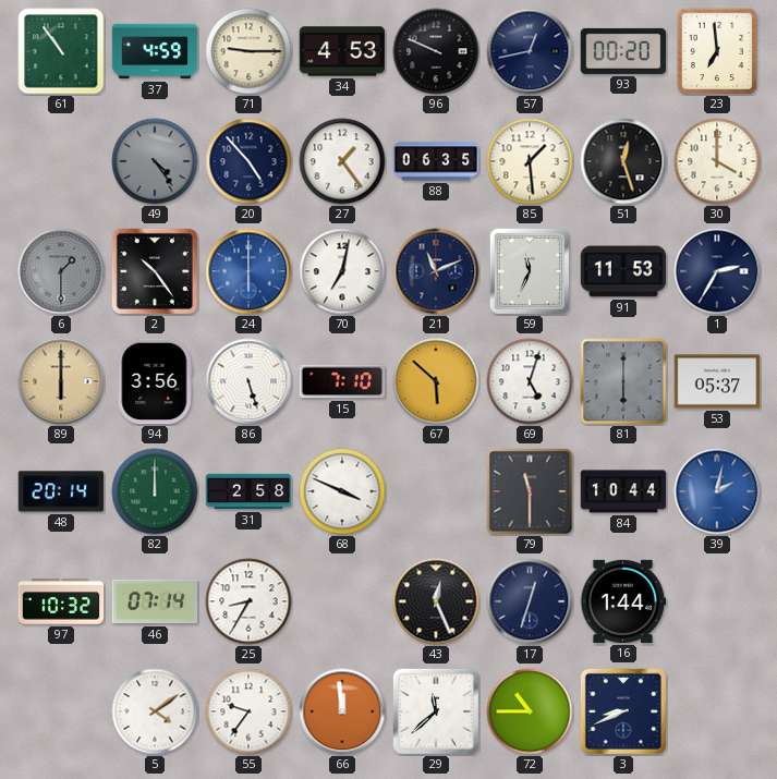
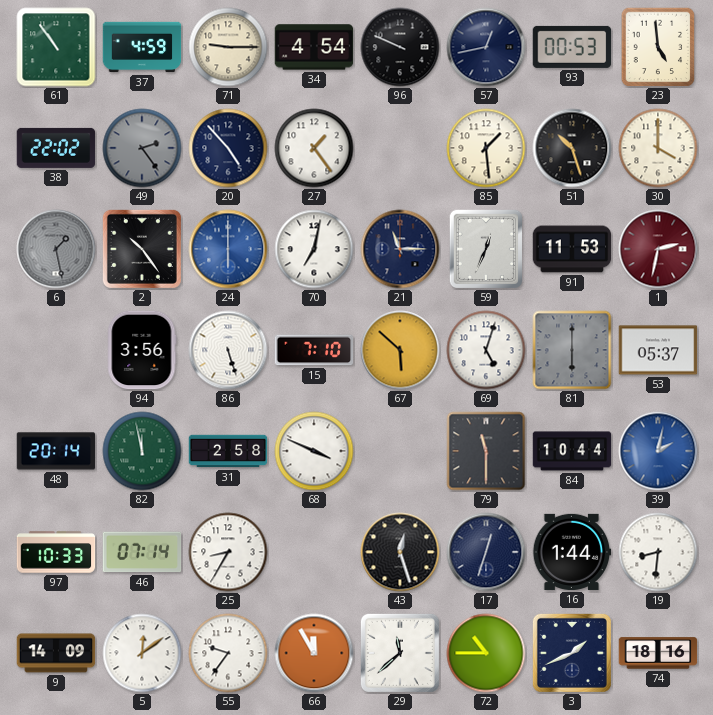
34: 4:53 -> 4:54
93: 00:20 -> 00:53
23: 6:59 -> 4:59
38: none -> 22:02
49: 4:24 -> 2:24
88: 06:35 -> none
51: 12:27 -> 10:27
6: 1:30 -> 1:28
21: 11:11 -> 11:15
59: 11:34 -> 12:34
1: 2:35 -> 2:32
1 dial: navy -> burgundy
89: 6:00 -> none
82: 12:00 -> 11:58
97: 10:32 -> 10:33
43: 12:26 -> 12:27
19: none -> 8:31
9: none -> 14:09
5: 4:09 -> 12:09
66: 11:59 -> 11:55
3: 8:41 -> 1:41
74: none -> 18:16
